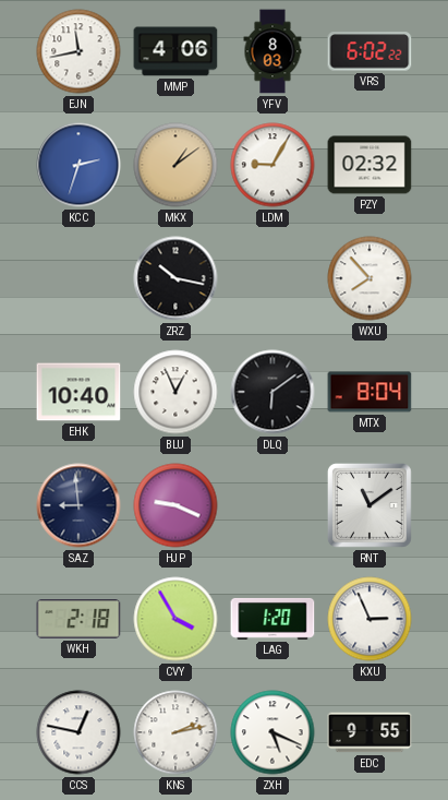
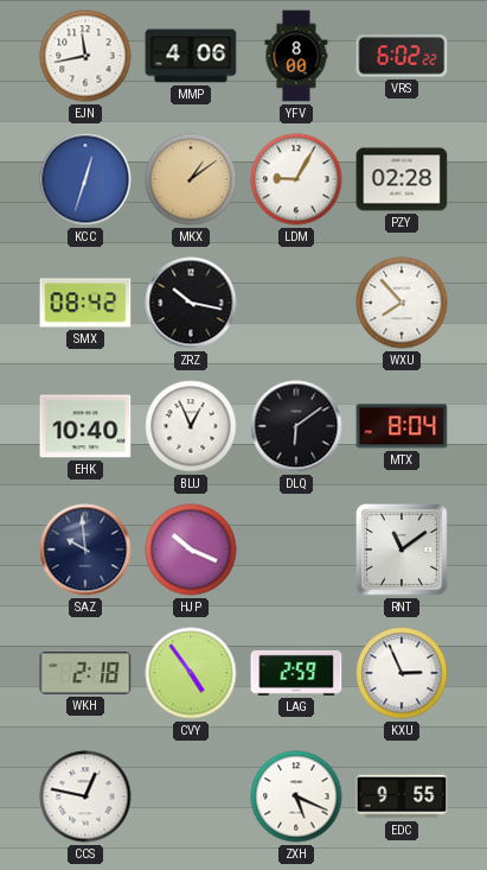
YFV: 8:03 -> 8:00
KCC: 2:33 -> 12:33
PZY: 02:32 -> 02:28
SMX: none -> 08:42
SAZ: 8:59 -> 9:59
HJP: 9:19 -> 10:19
CVY: 3:55 -> 4:54
LAG: 1:20 -> 2:59
KNS: 2:13 -> none
